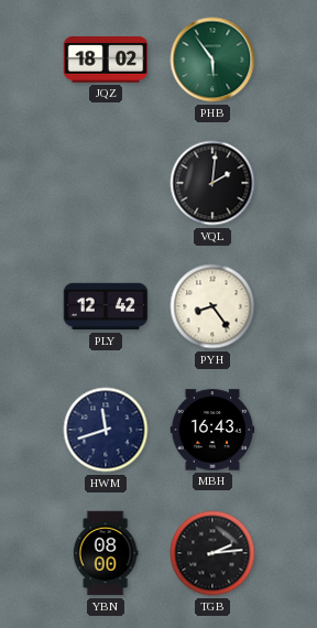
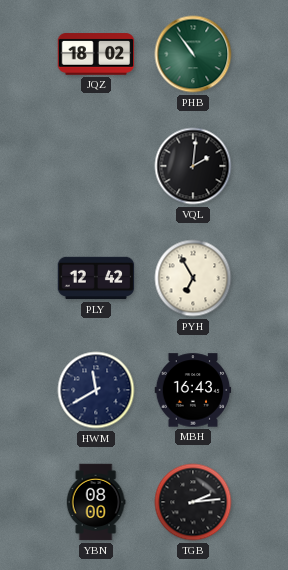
PHB: 5:54 -> 10:54
PYH: 8:24 -> 6:55
HWM: 11:42 -> 11:40
